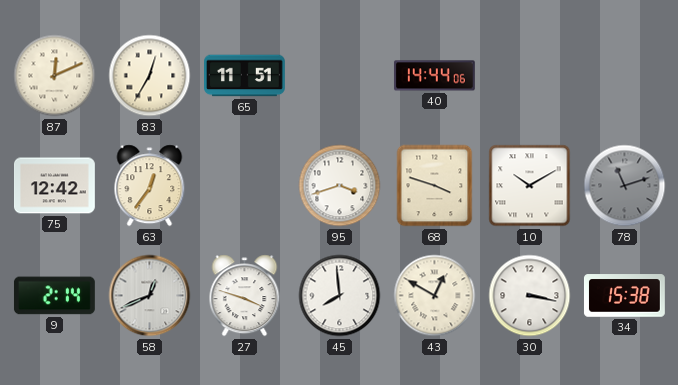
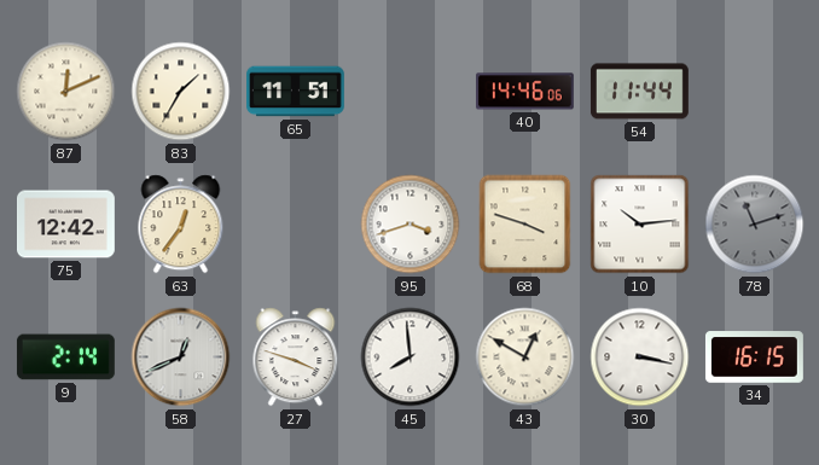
83: 12:35 -> 1:35
40: 14:44 -> 14:46
54: none -> 11:44
10: 10:10 -> 10:14
34: 15:38 -> 16:15
